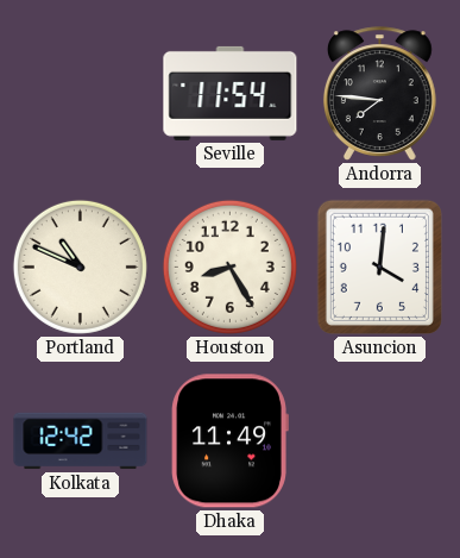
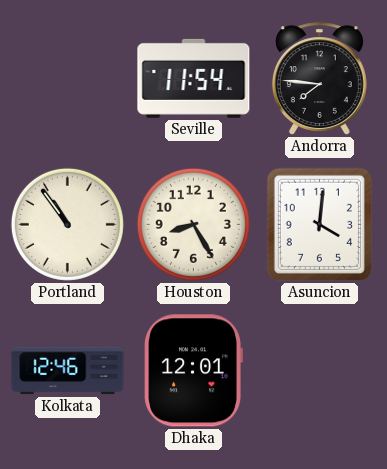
Portland: 10:49 -> 10:54
Kolkata: 12:42 -> 12:46
Dhaka: 11:49 -> 12:01
